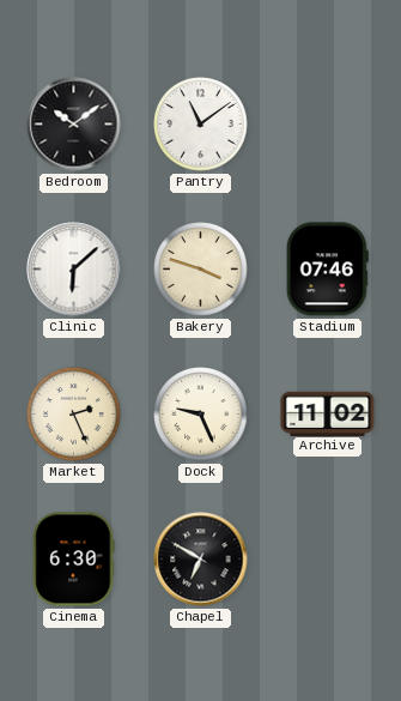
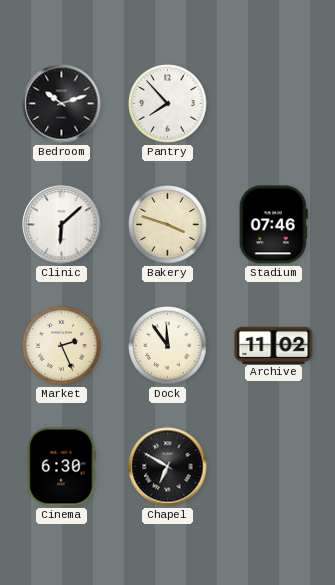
Bedroom: 10:09 -> 10:12
Pantry: 11:09 -> 7:53
Dock: 9:26 -> 11:54
